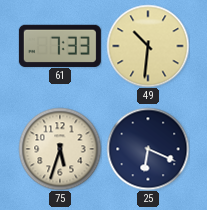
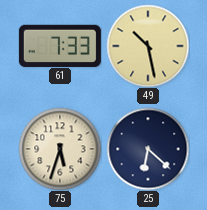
49: 10:31 -> 10:28
25: 6:19 -> 6:22
